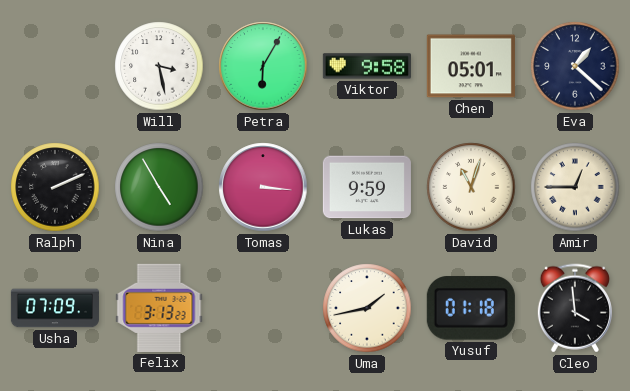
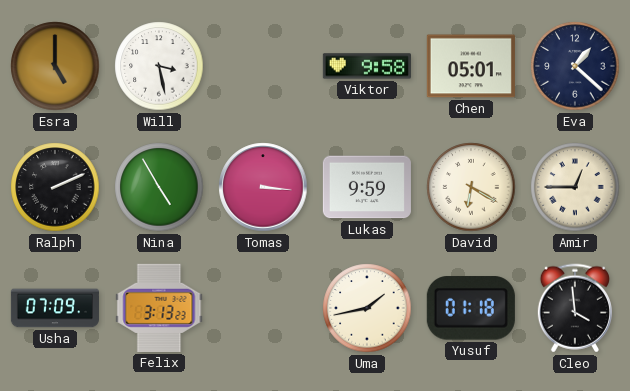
Esra: none -> 5:00
Petra: 6:05 -> none
David: 11:03 -> 6:20
